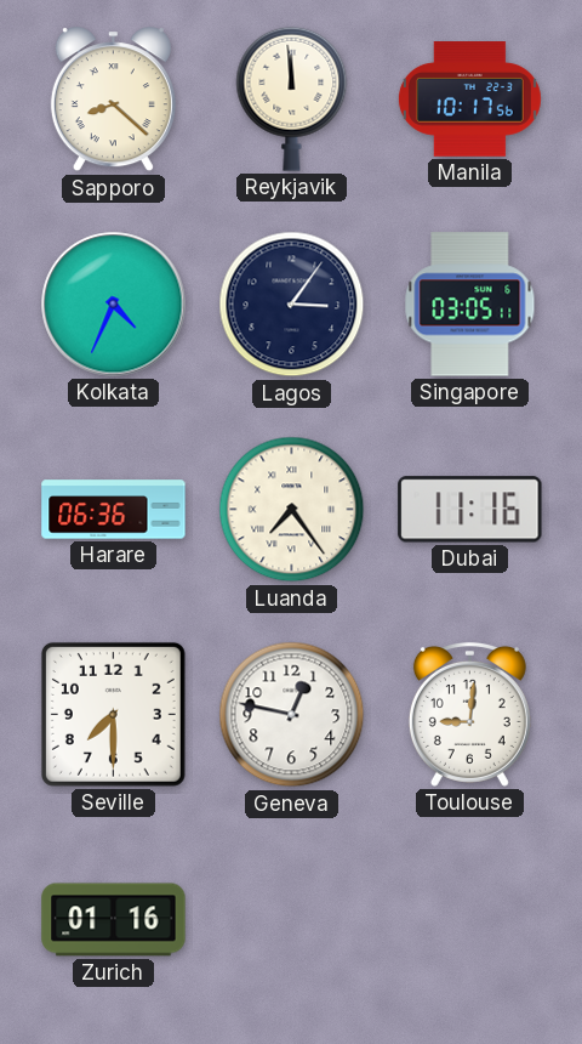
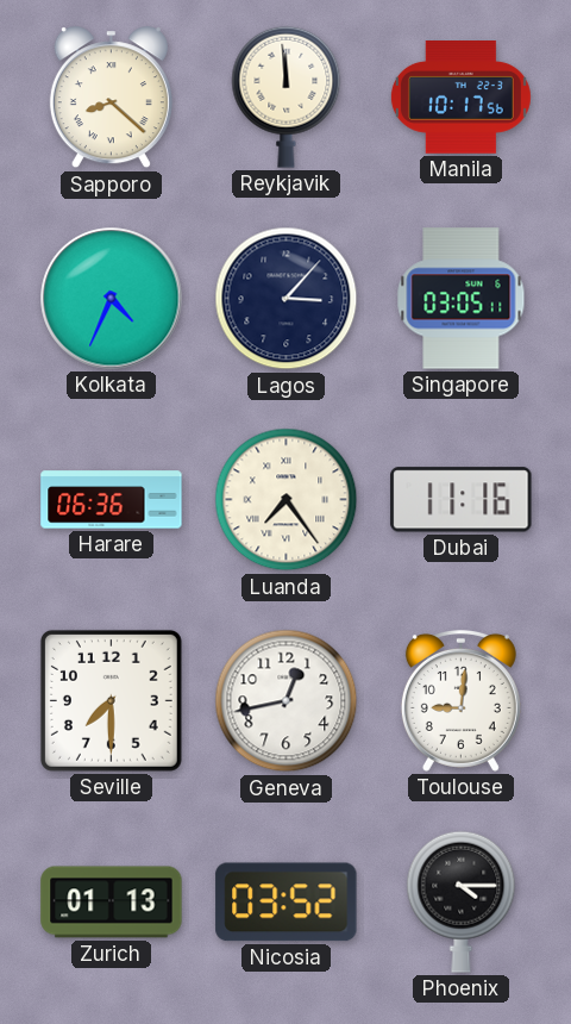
Lagos: 3:06 -> 3:07
Geneva: 12:47 -> 12:43
Zurich: 01:16 -> 01:13
Nicosia: none -> 03:52
Phoenix: none -> 4:15
